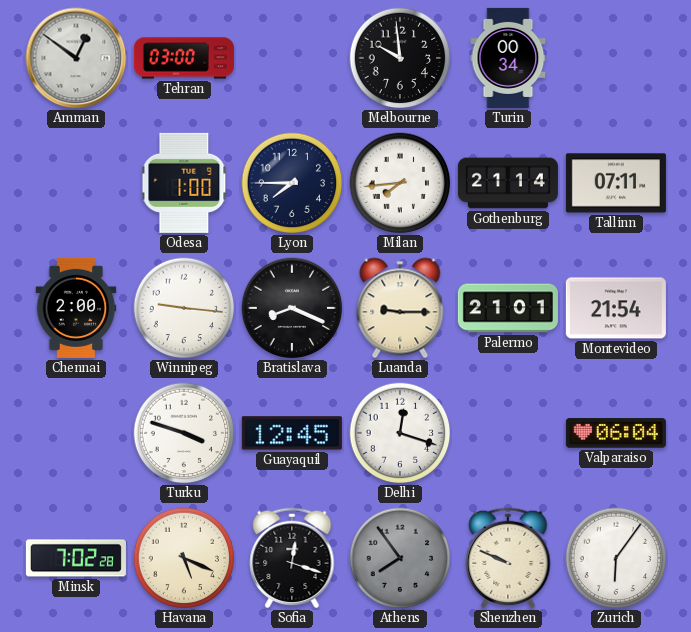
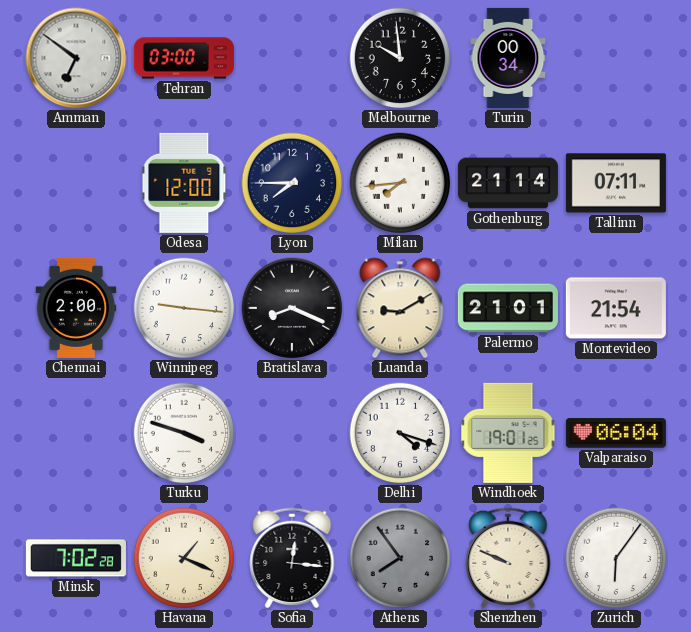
Amman: 12:51 -> 6:51
Odesa: 1:00 -> 12:00
Luanda: 9:15 -> 9:10
Guayaquil: 12:45 -> none
Delhi: 12:18 -> 4:18
Windhoek: none -> 19:01
Havana: 5:19 -> 1:19
Sofia: 12:18 -> 12:16
